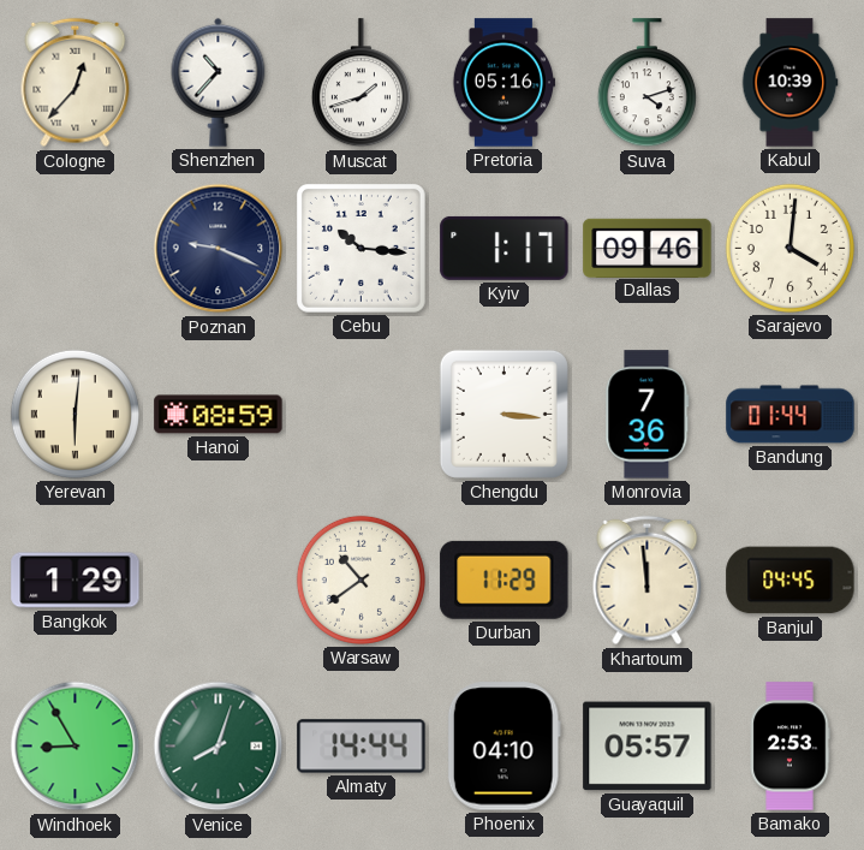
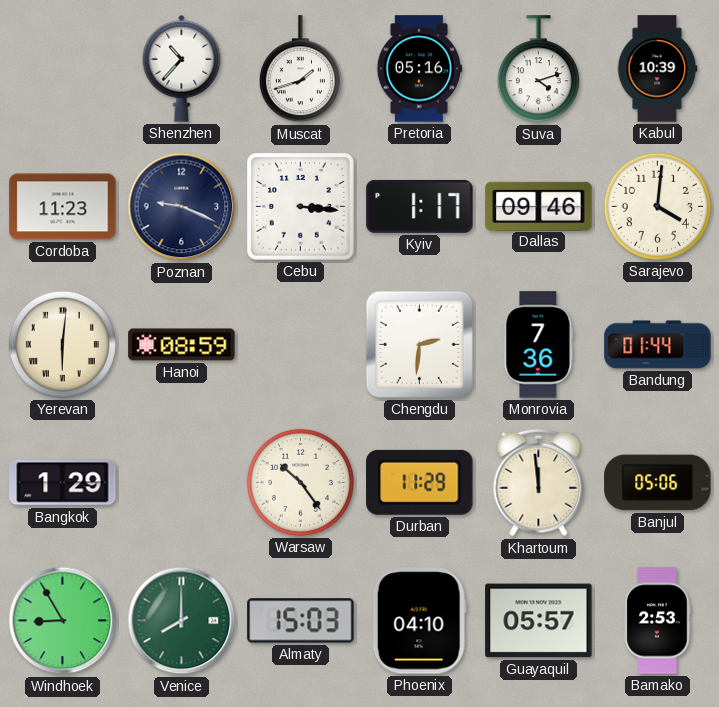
Cologne: 12:37 -> none
Cordoba: none -> 11:23
Cebu: 10:16 -> 3:16
Chengdu: 3:16 -> 2:31
Warsaw: 10:39 -> 10:24
Banjul: 04:45 -> 05:06
Venice: 8:03 -> 8:00
Almaty: 14:44 -> 15:03
